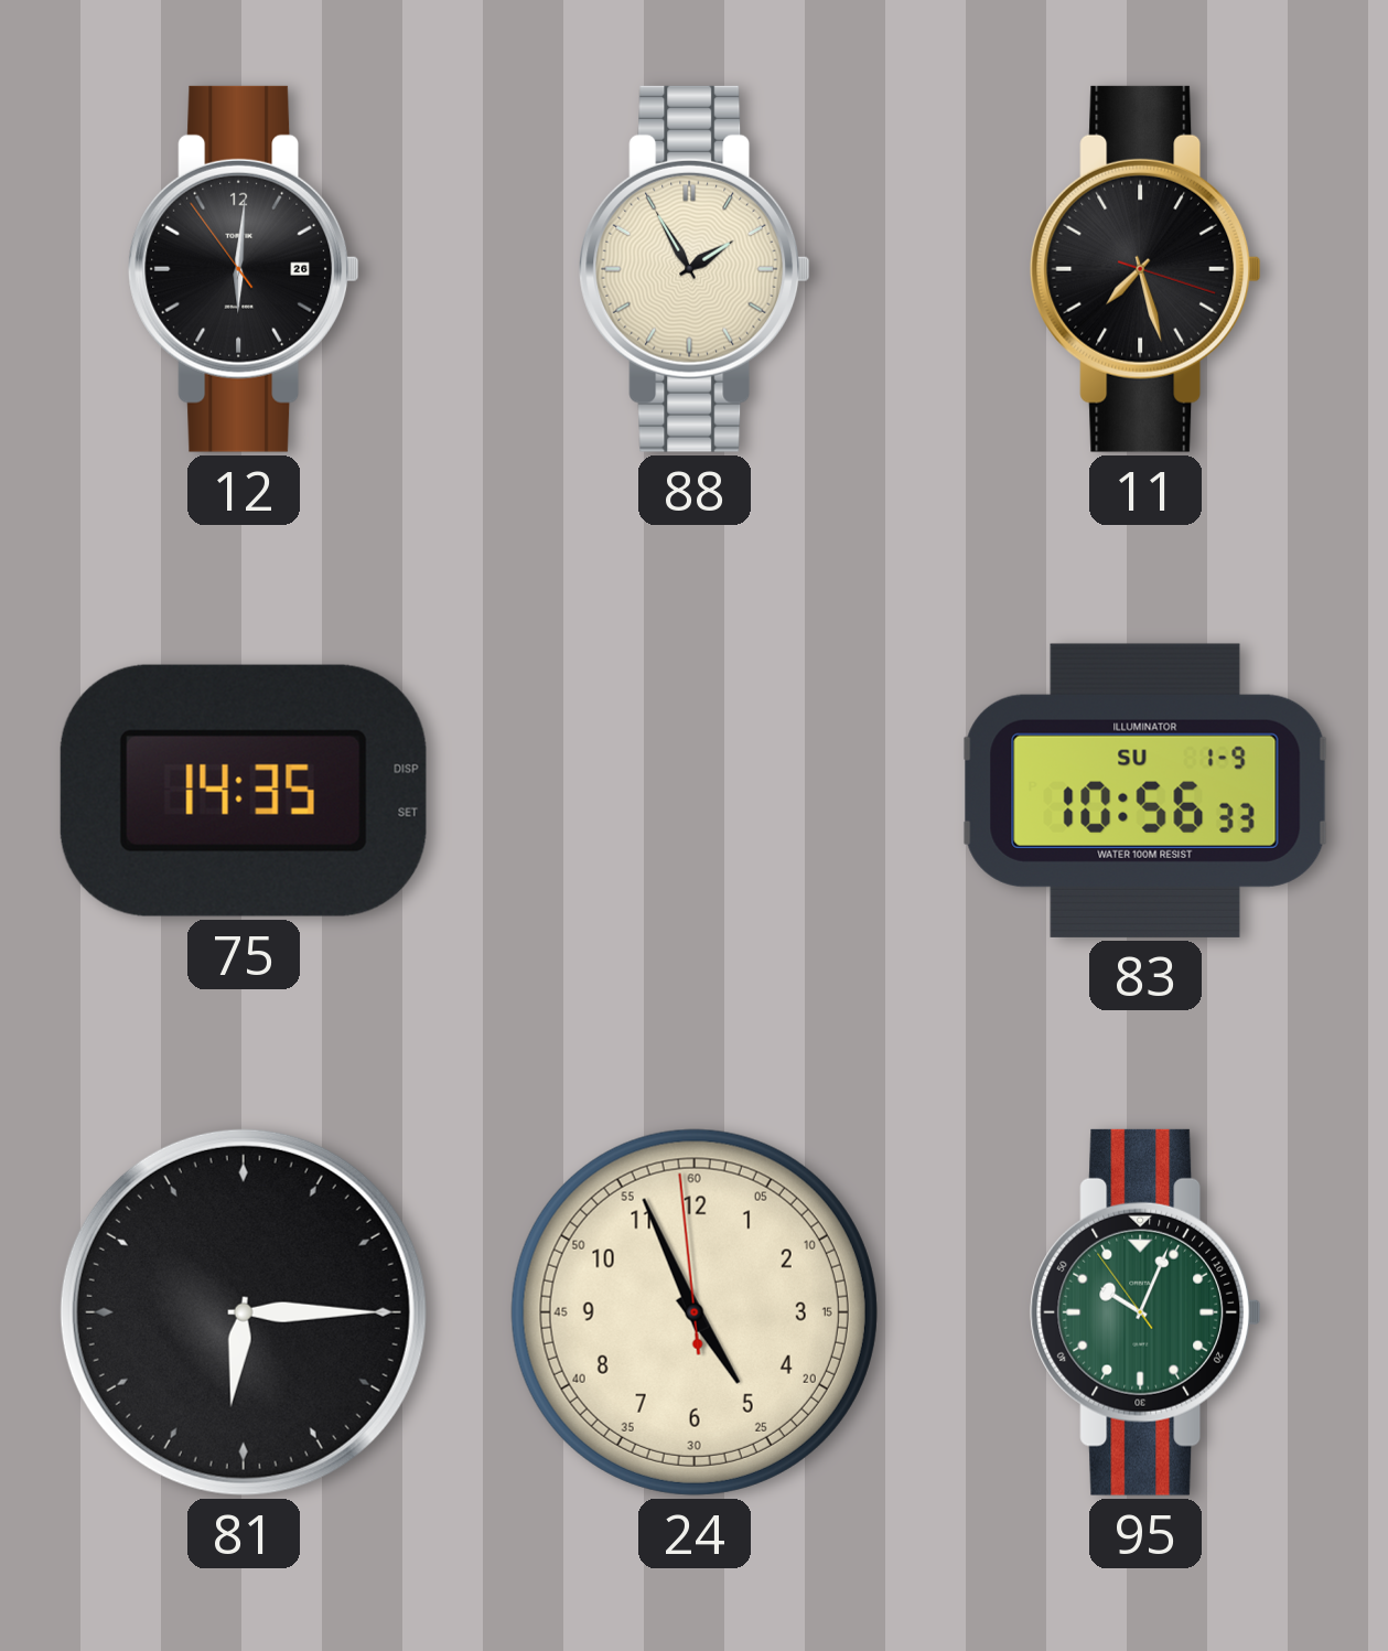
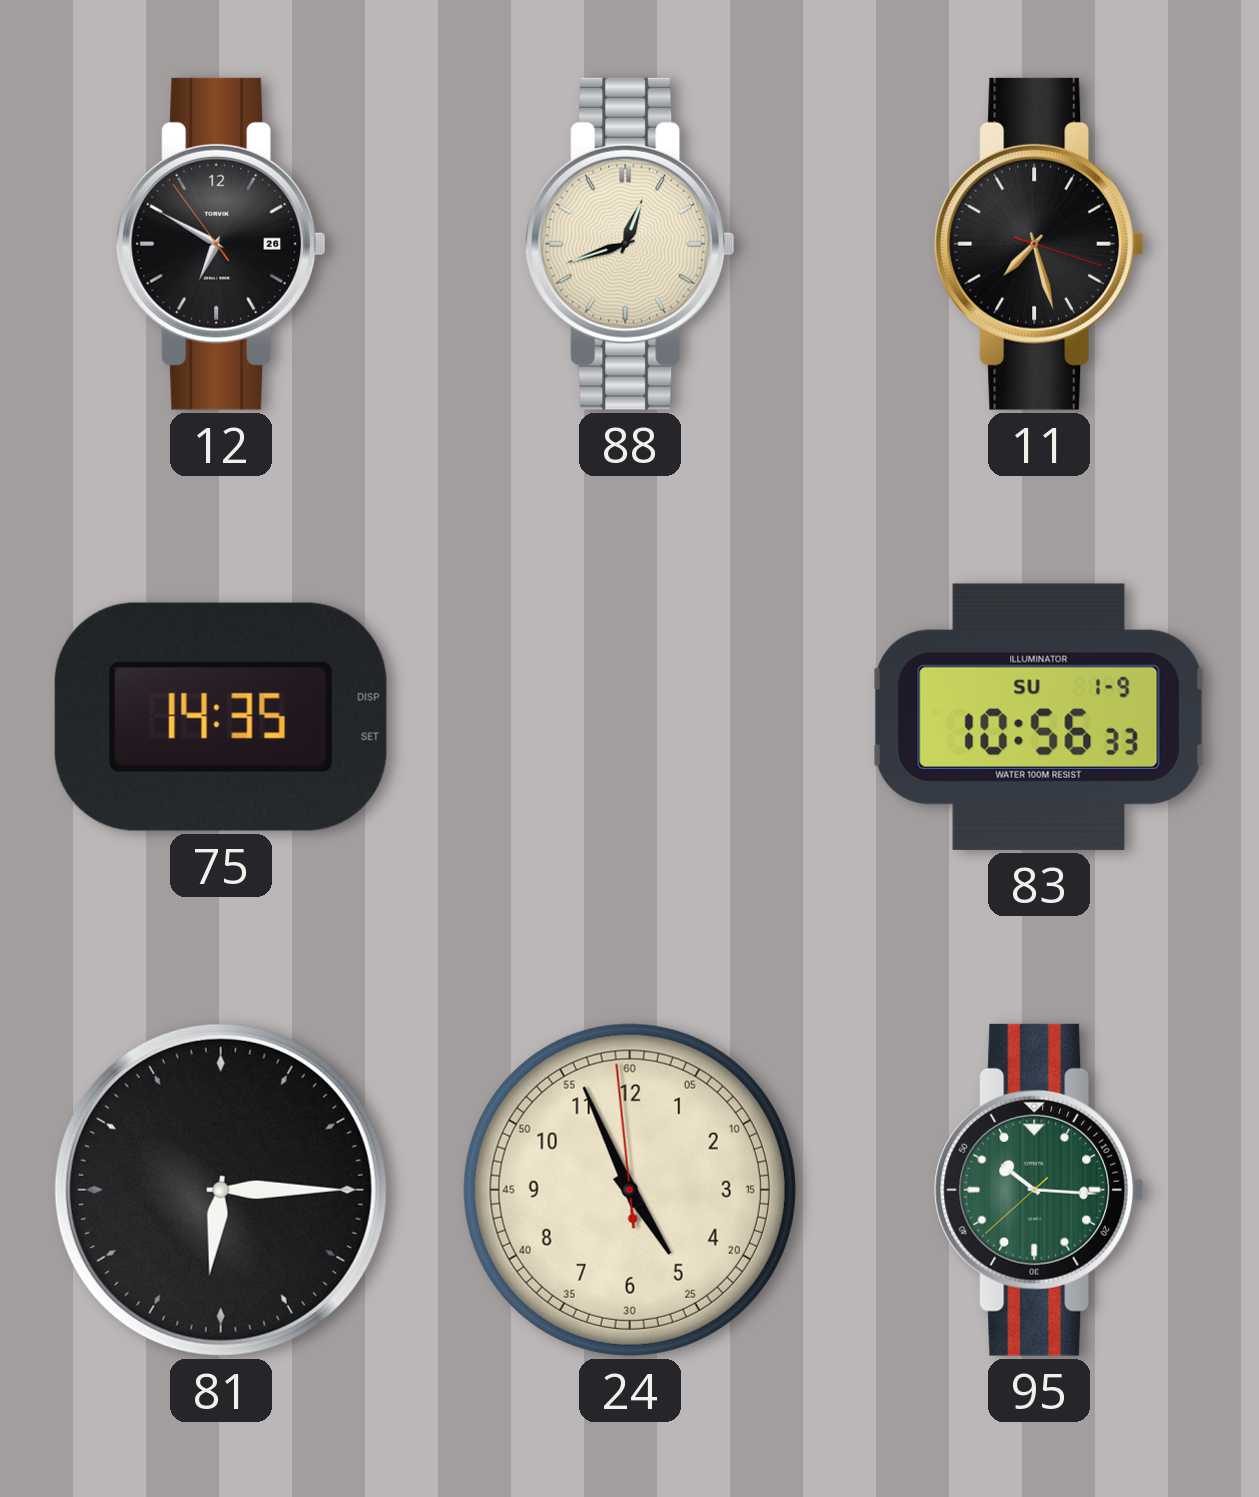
12: 6:00 -> 6:49
88: 1:55 -> 12:42
95: 10:03 -> 10:15
